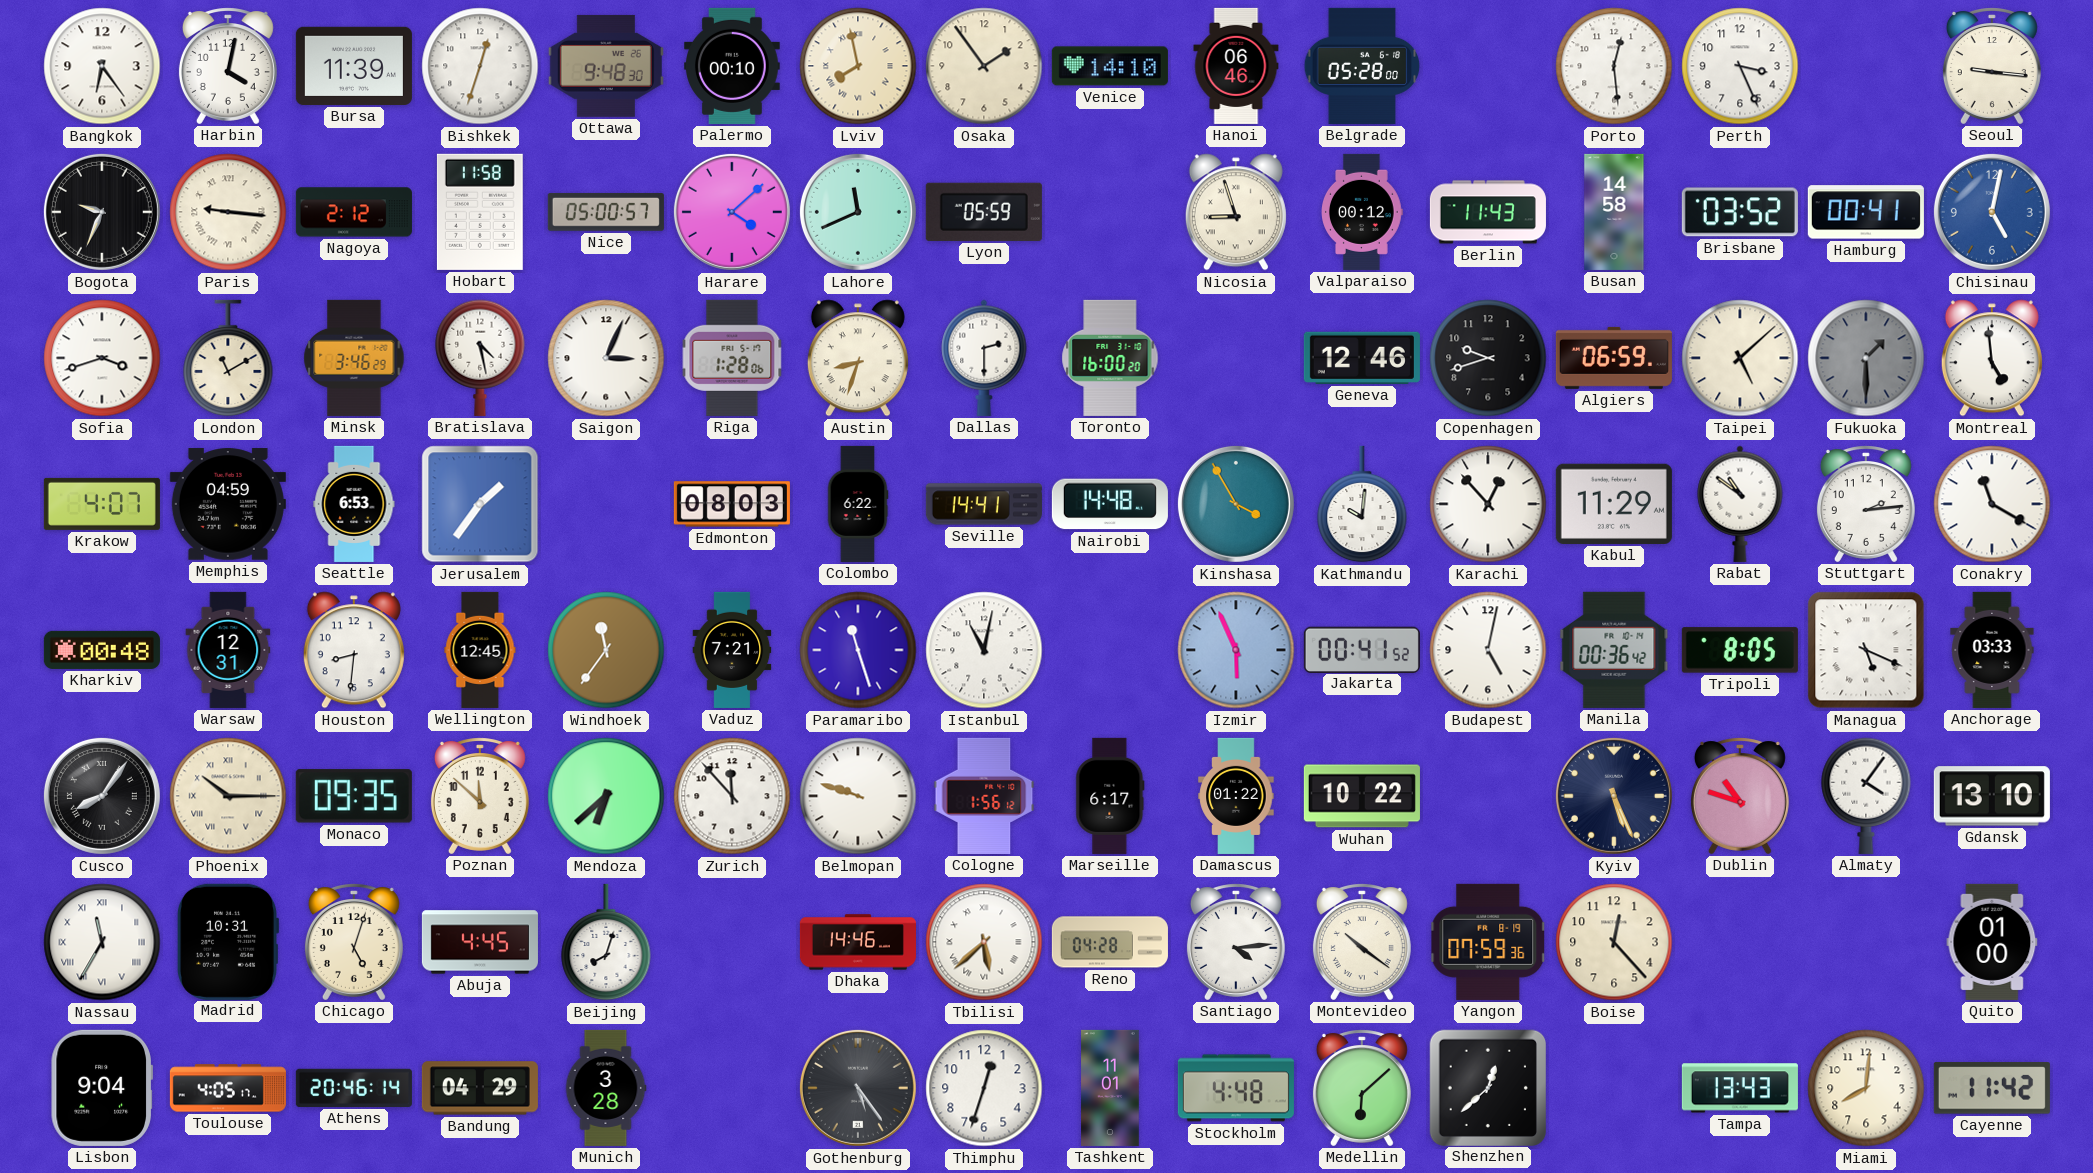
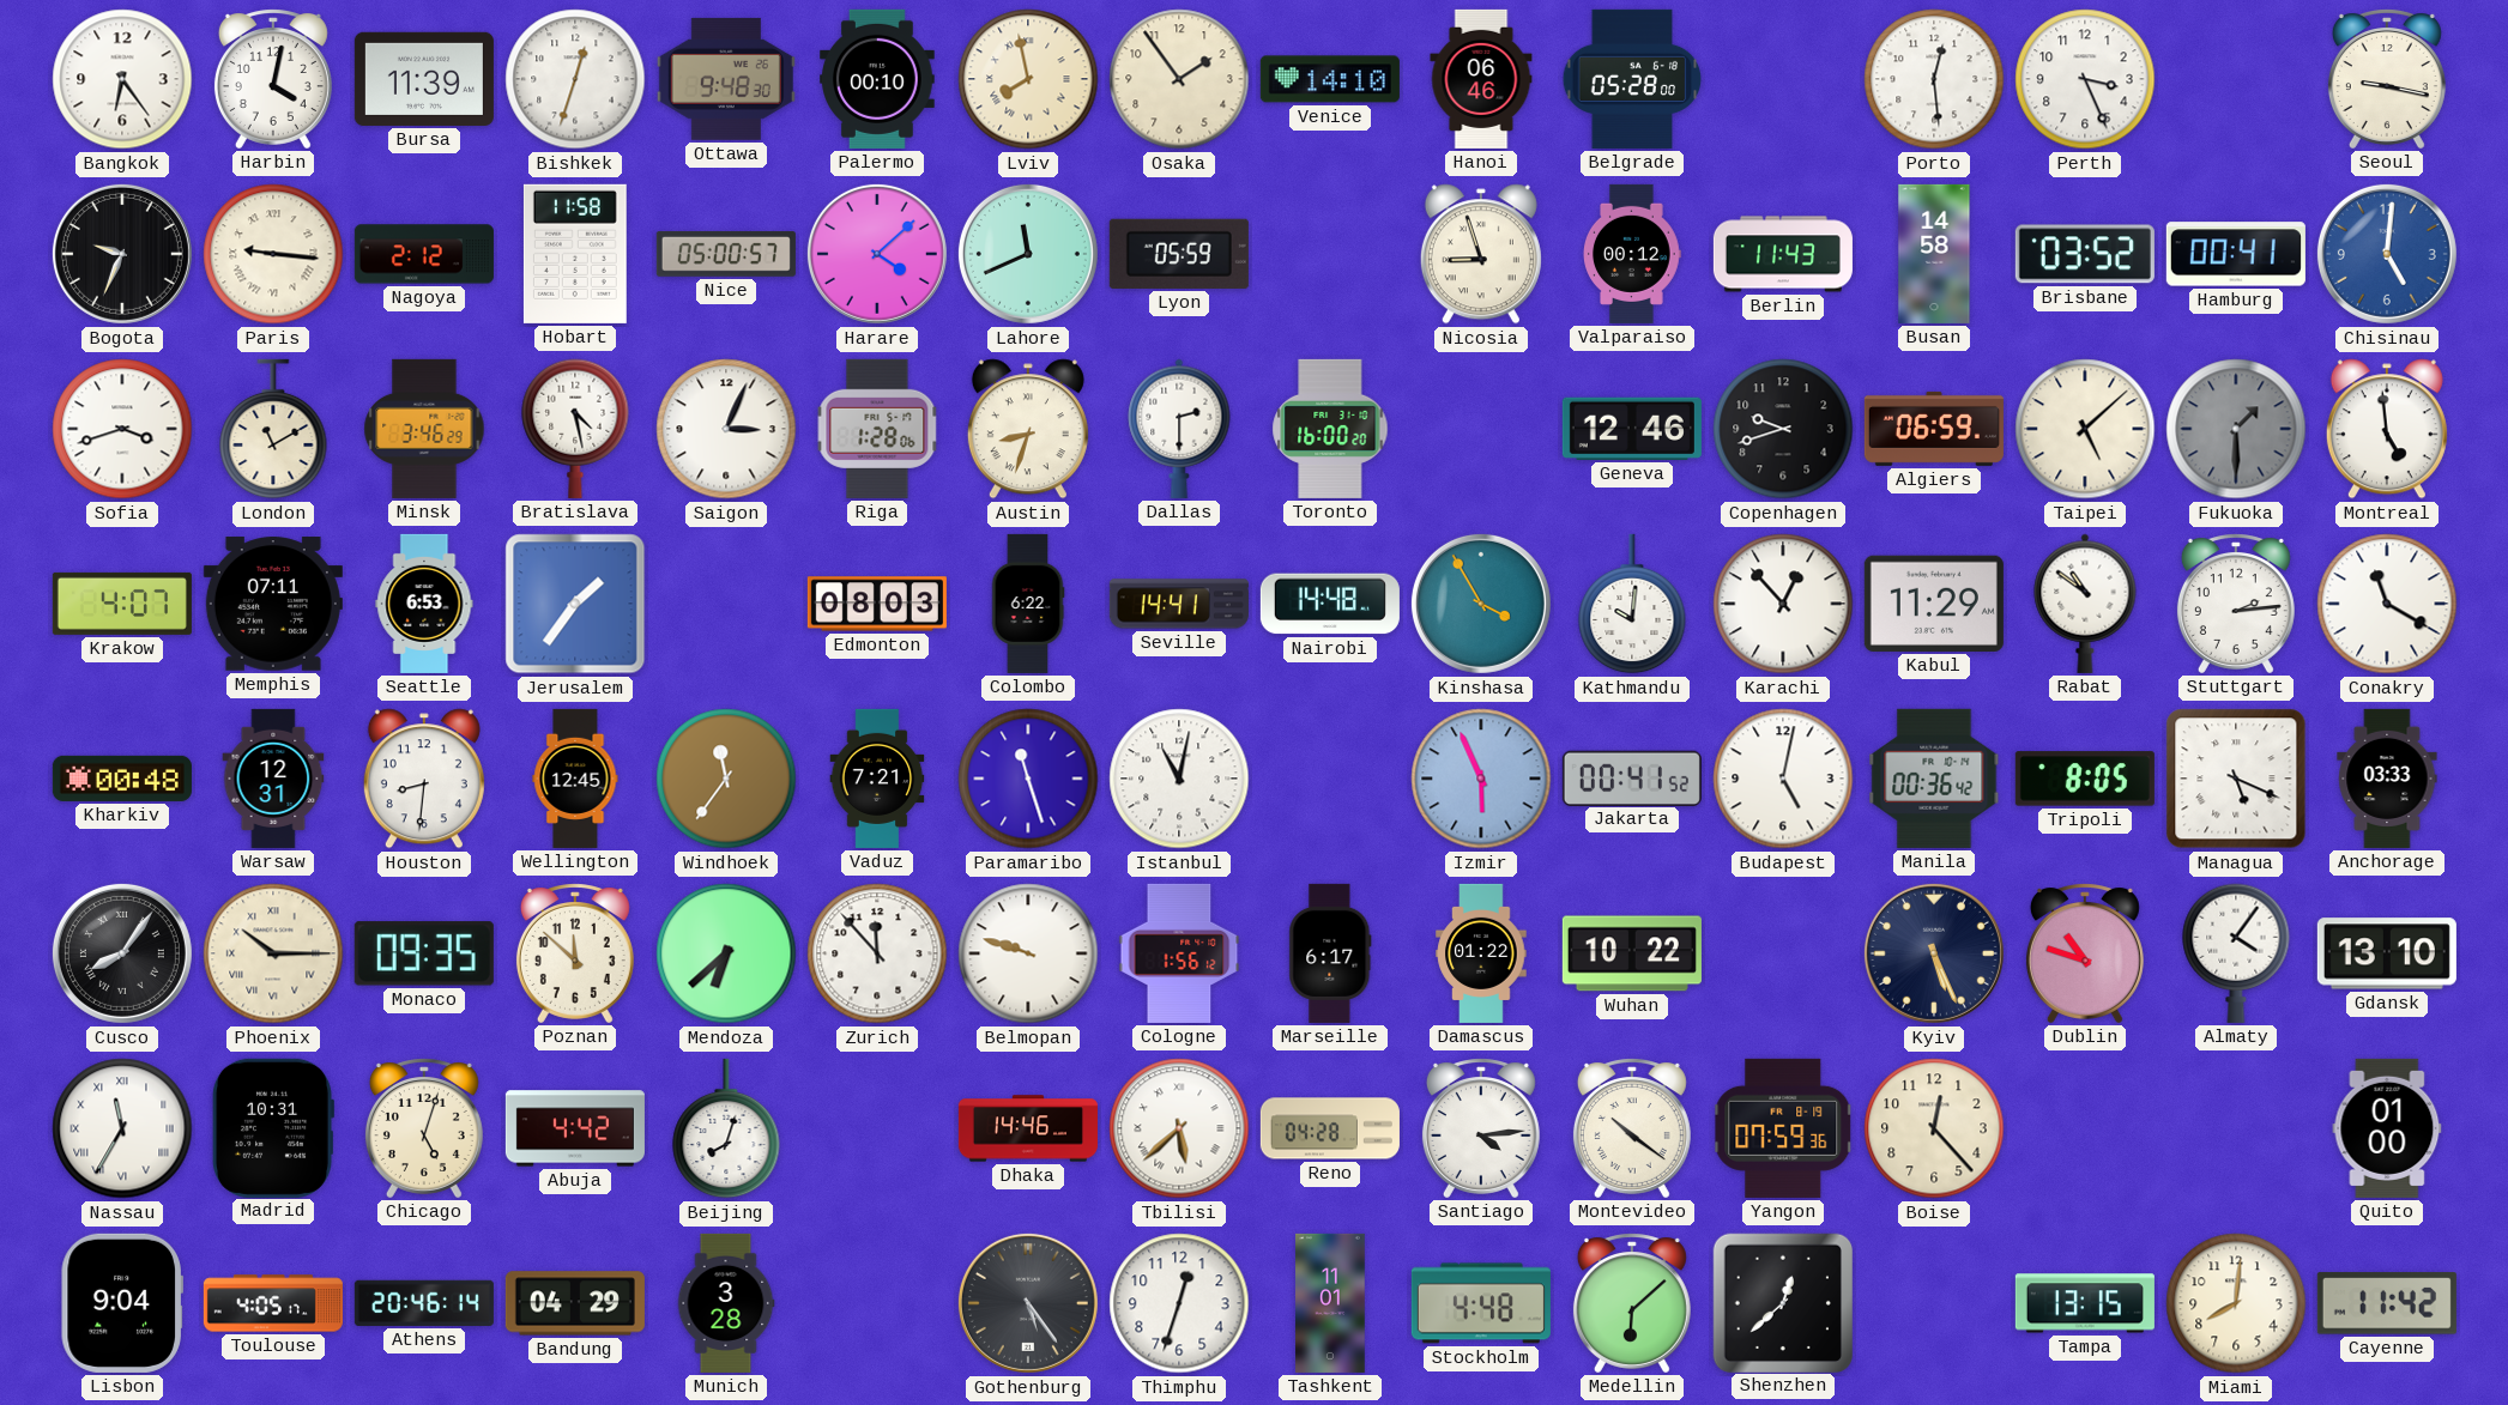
Seoul: 9:16 -> 9:17
Chisinau: 5:02 -> 5:01
Memphis: 04:59 -> 07:11
Abuja: 4:45 -> 4:42
Tampa: 13:43 -> 13:15
